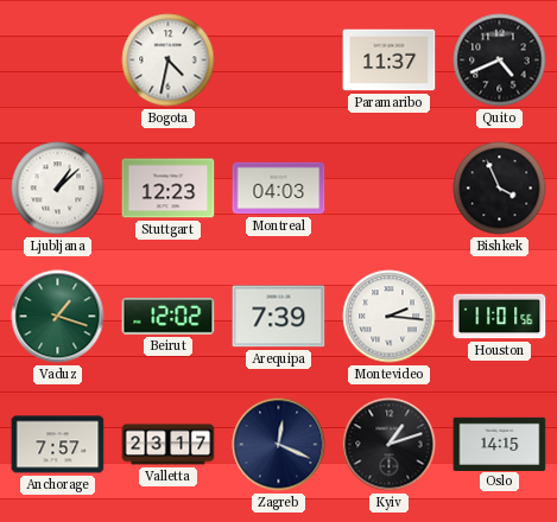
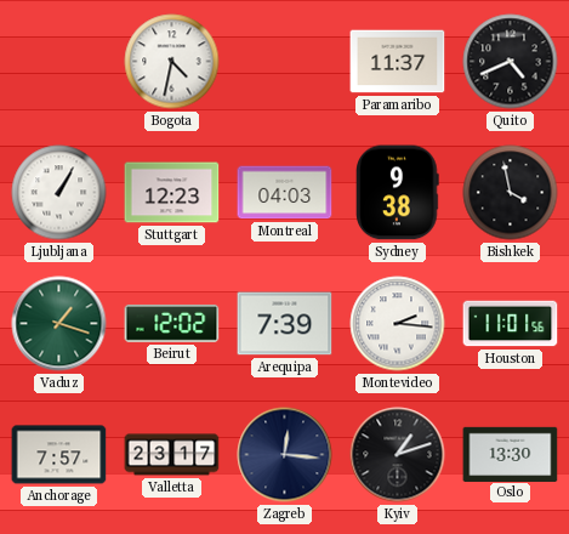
Ljubljana: 1:08 -> 1:05
Sydney: none -> 9:38
Bishkek: 3:56 -> 3:58
Zagreb: 12:19 -> 12:16
Oslo: 14:15 -> 13:30
